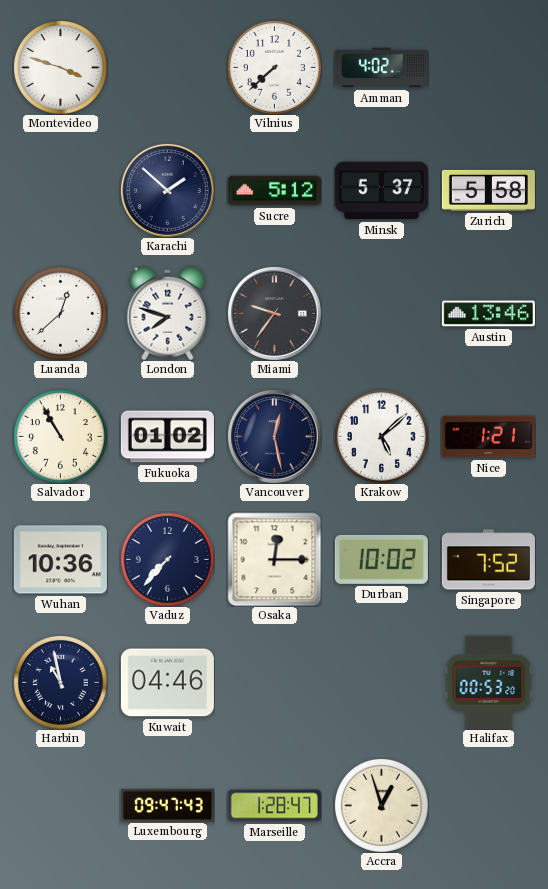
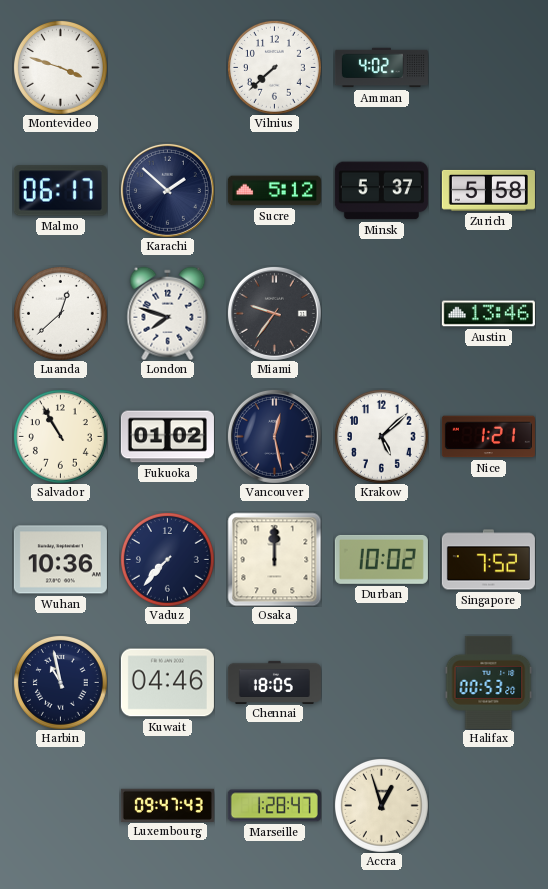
Malmo: none -> 06:17
Osaka: 12:15 -> 12:00
Chennai: none -> 18:05
